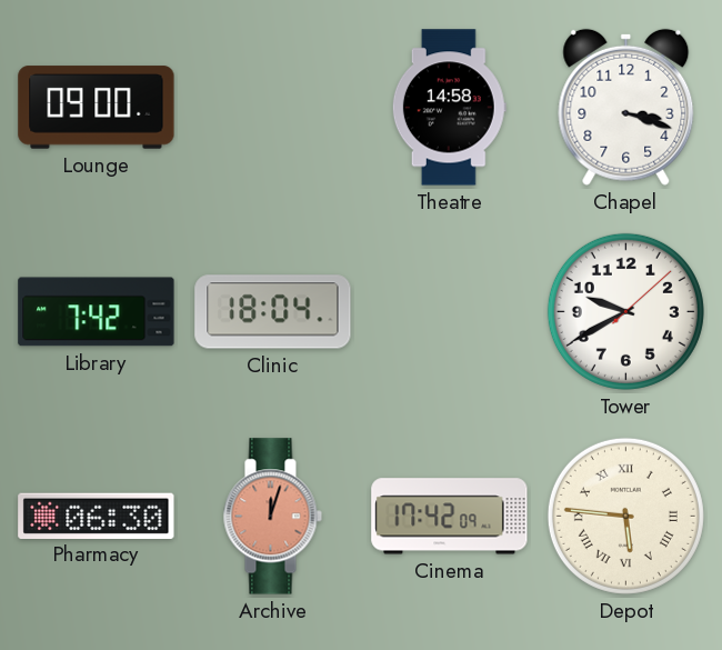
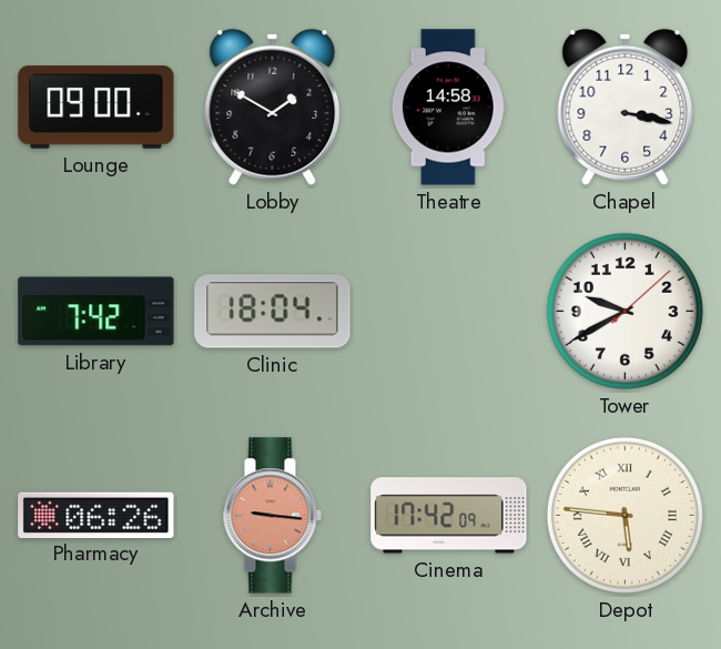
Lobby: none -> 1:50
Chapel: 3:18 -> 3:17
Pharmacy: 06:30 -> 06:26
Archive: 12:03 -> 9:16
